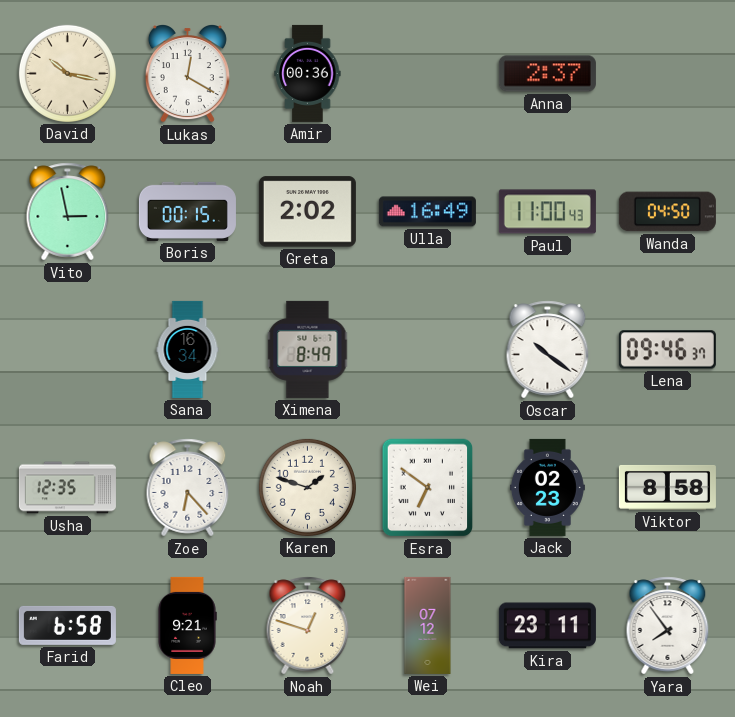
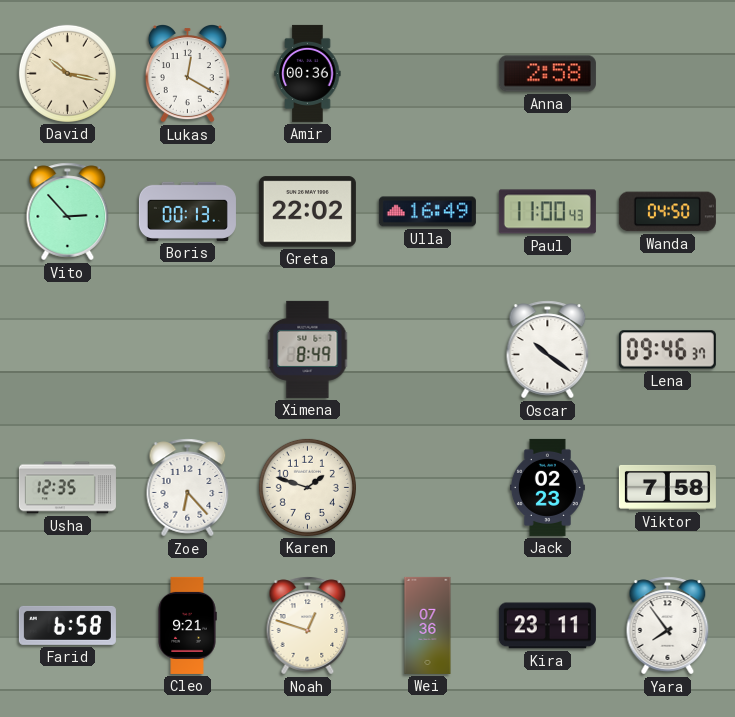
Anna: 2:37 -> 2:58
Vito: 2:58 -> 2:53
Boris: 00:15 -> 00:13
Greta: 2:02 -> 22:02
Sana: 16:34 -> none
Esra: 6:51 -> none
Viktor: 8:58 -> 7:58
Wei: 07:12 -> 07:36
